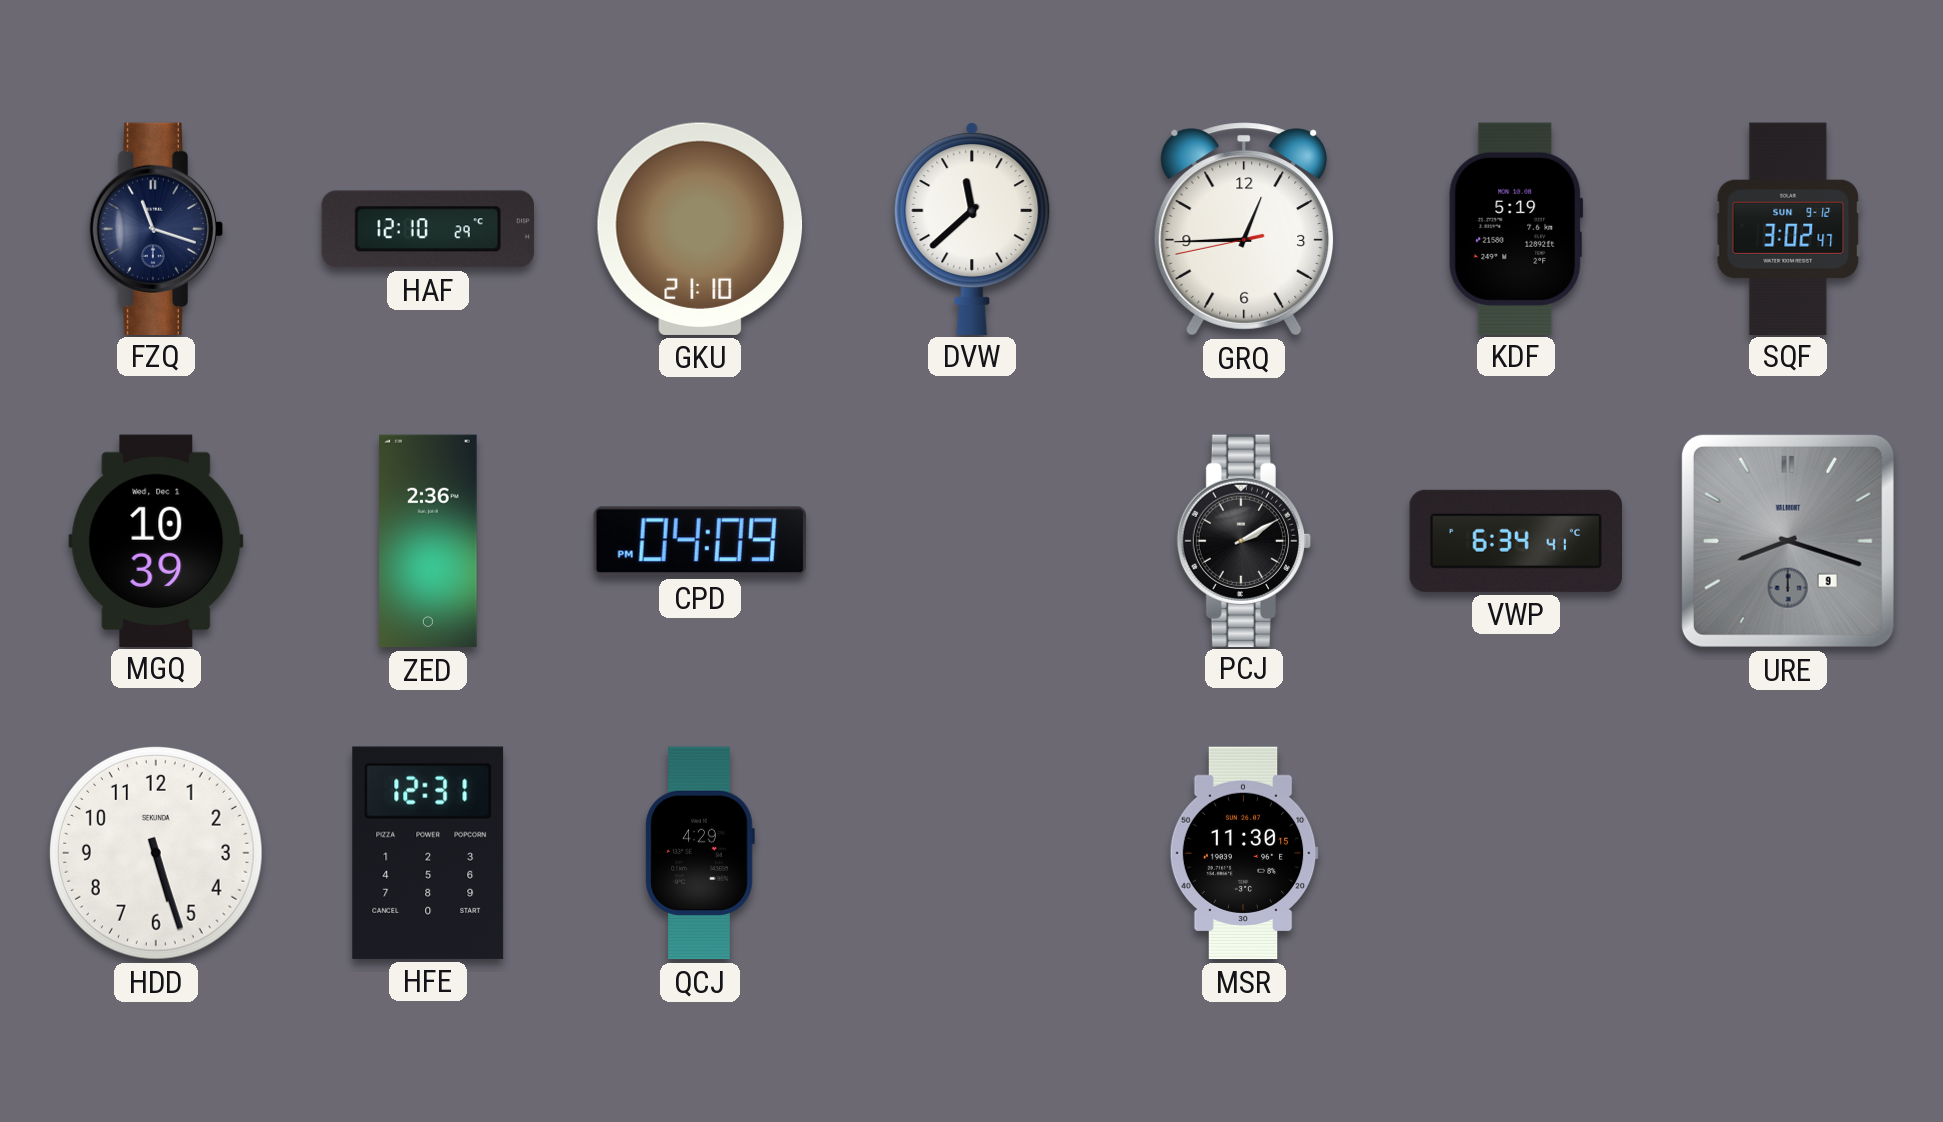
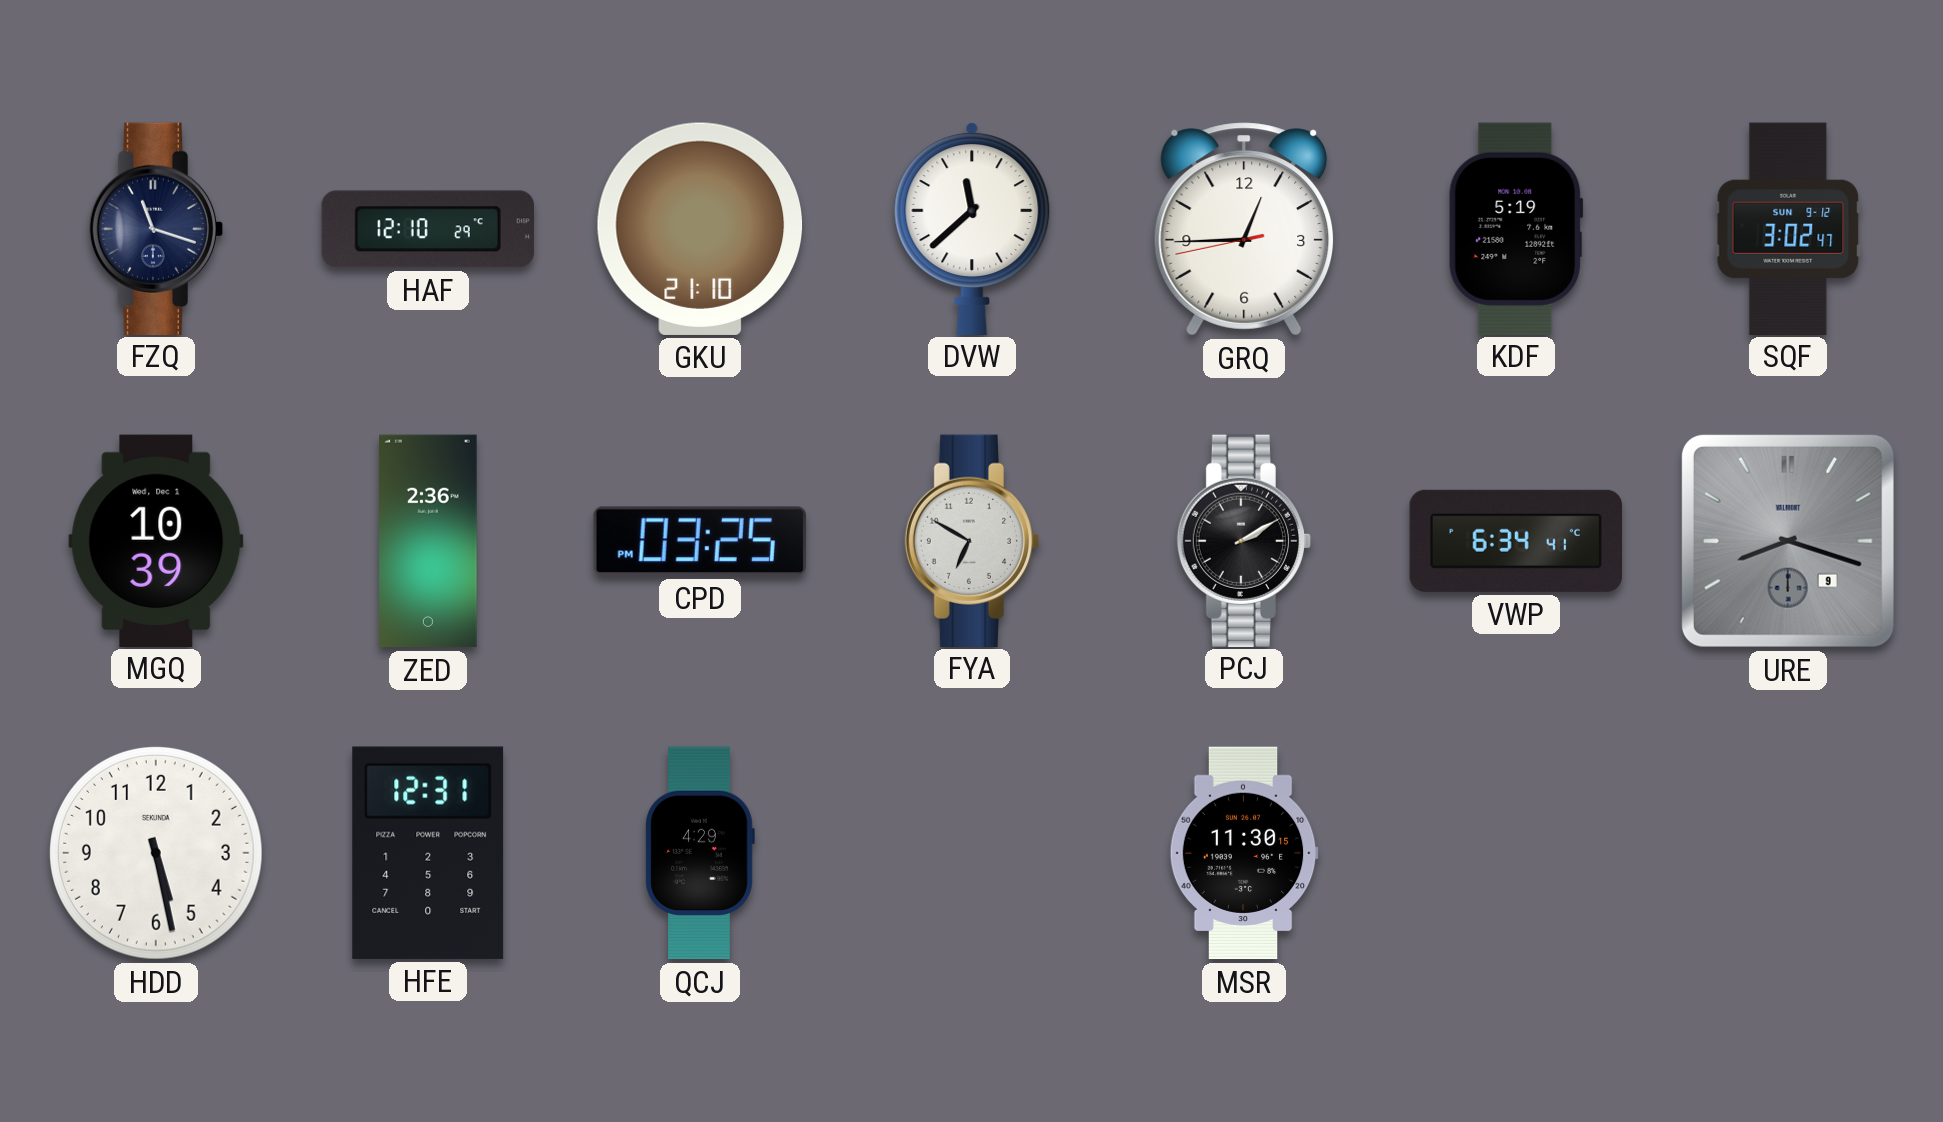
CPD: 04:09 -> 03:25
FYA: none -> 6:50
HDD: 5:27 -> 5:28
